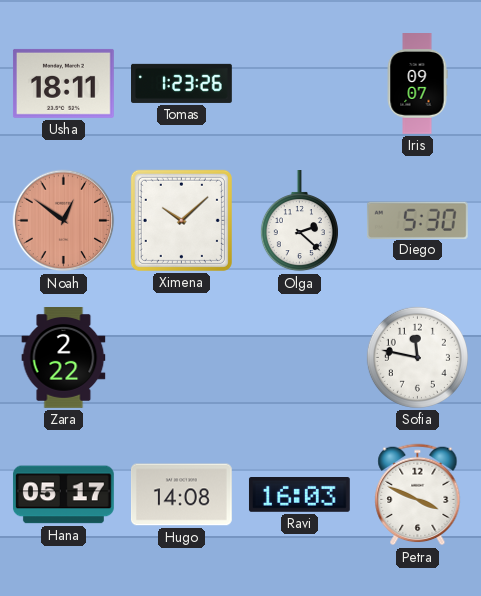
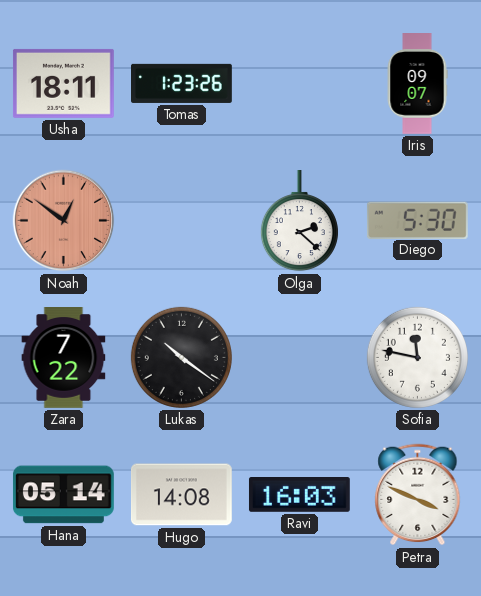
Ximena: 10:08 -> none
Zara: 2:22 -> 7:22
Lukas: none -> 10:21
Hana: 05:17 -> 05:14
